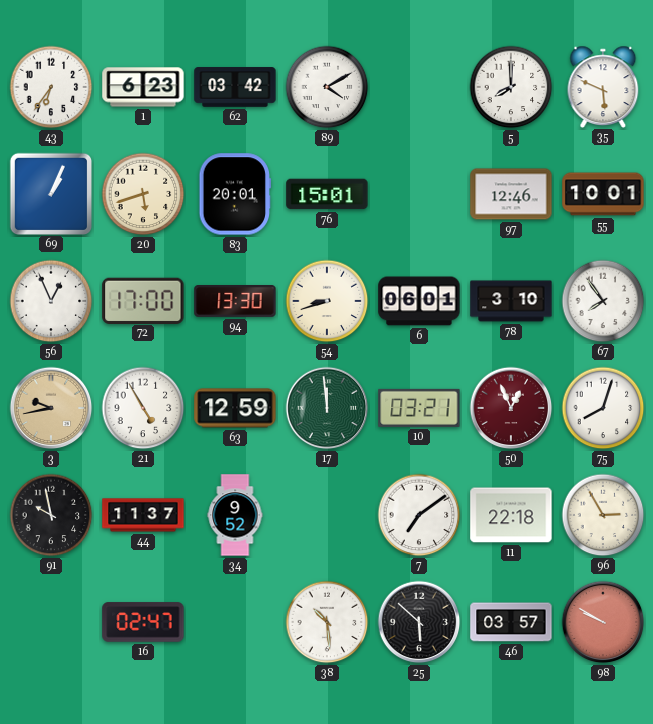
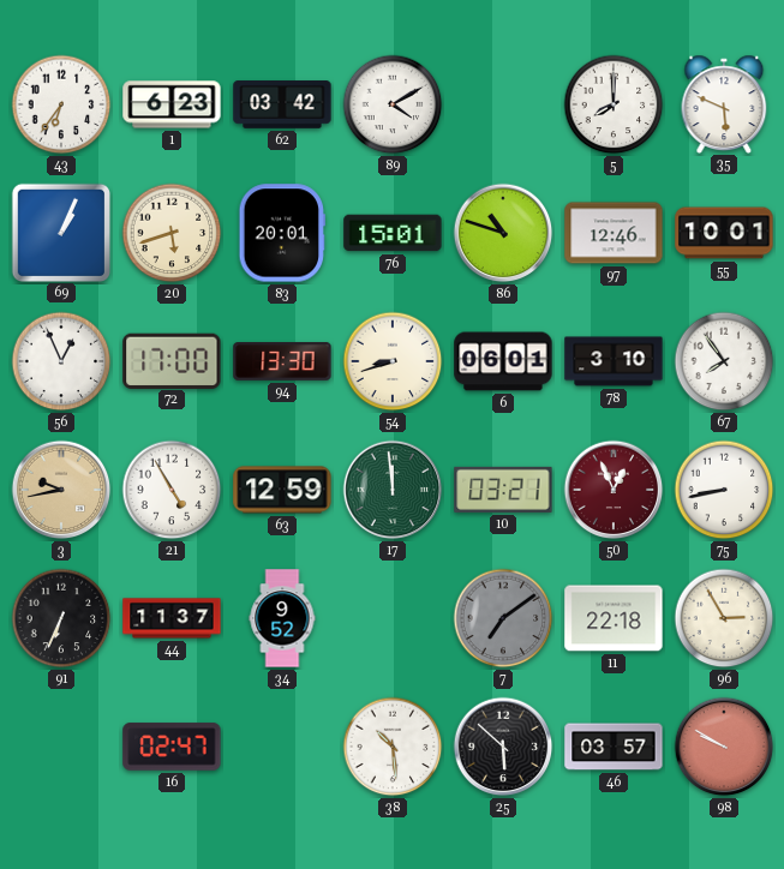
86: none -> 10:48
75: 8:03 -> 8:43
91: 9:58 -> 6:34
7 dial: white -> grey
